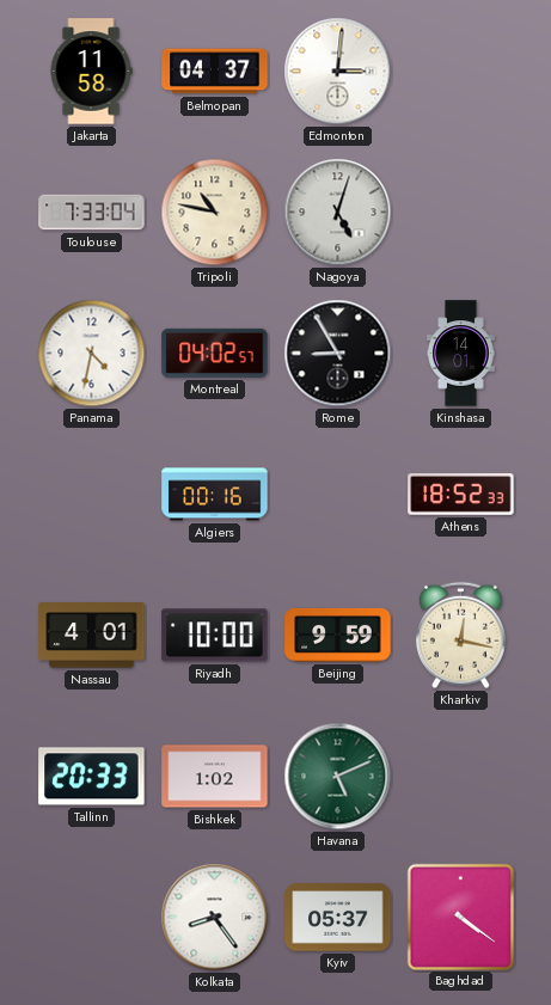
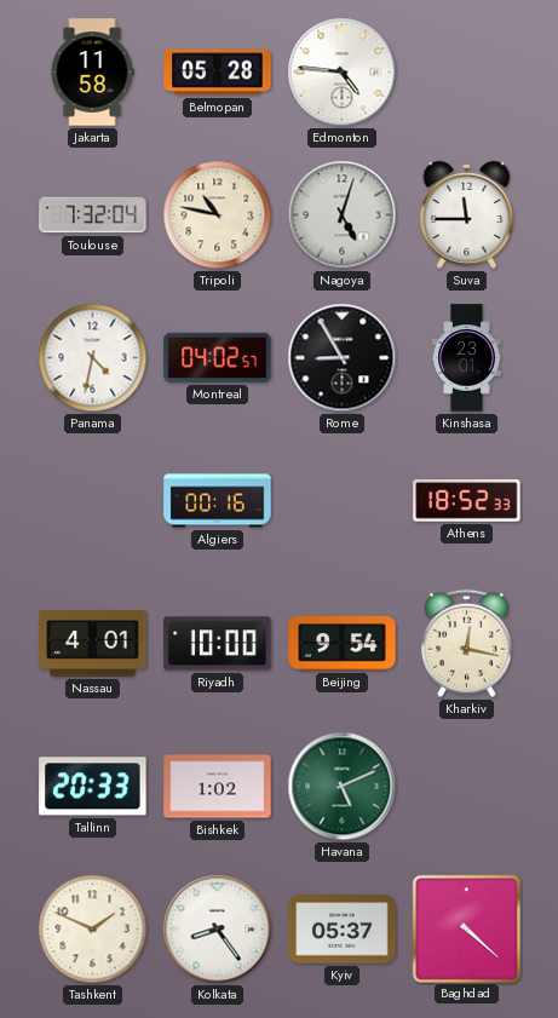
Belmopan: 04:37 -> 05:28
Edmonton: 3:01 -> 4:46
Toulouse: 7:33 -> 7:32
Suva: none -> 11:45
Kinshasa: 14:01 -> 23:01
Beijing: 9:59 -> 9:54
Tashkent: none -> 1:49
Baghdad: 4:21 -> 4:22
